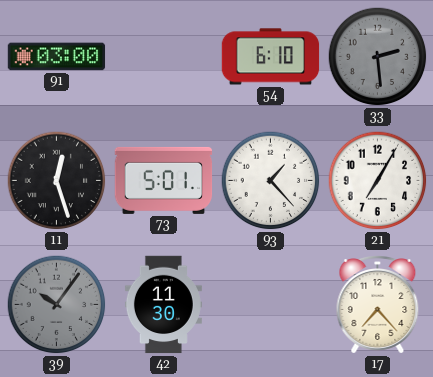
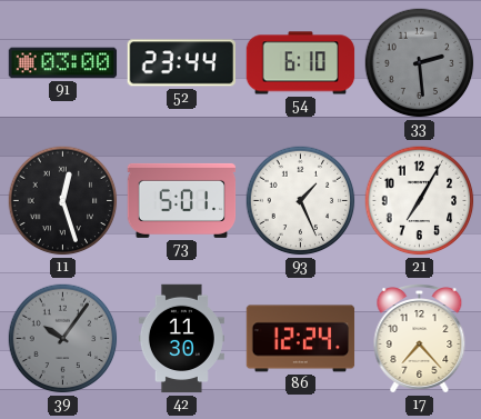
52: none -> 23:44
93: 1:23 -> 1:26
86: none -> 12:24
